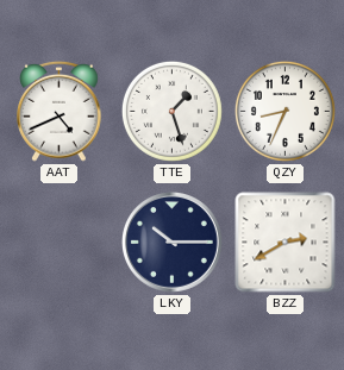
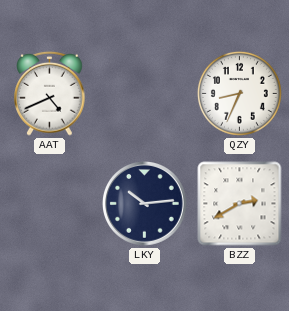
TTE: 1:27 -> none
LKY: 10:15 -> 10:14
